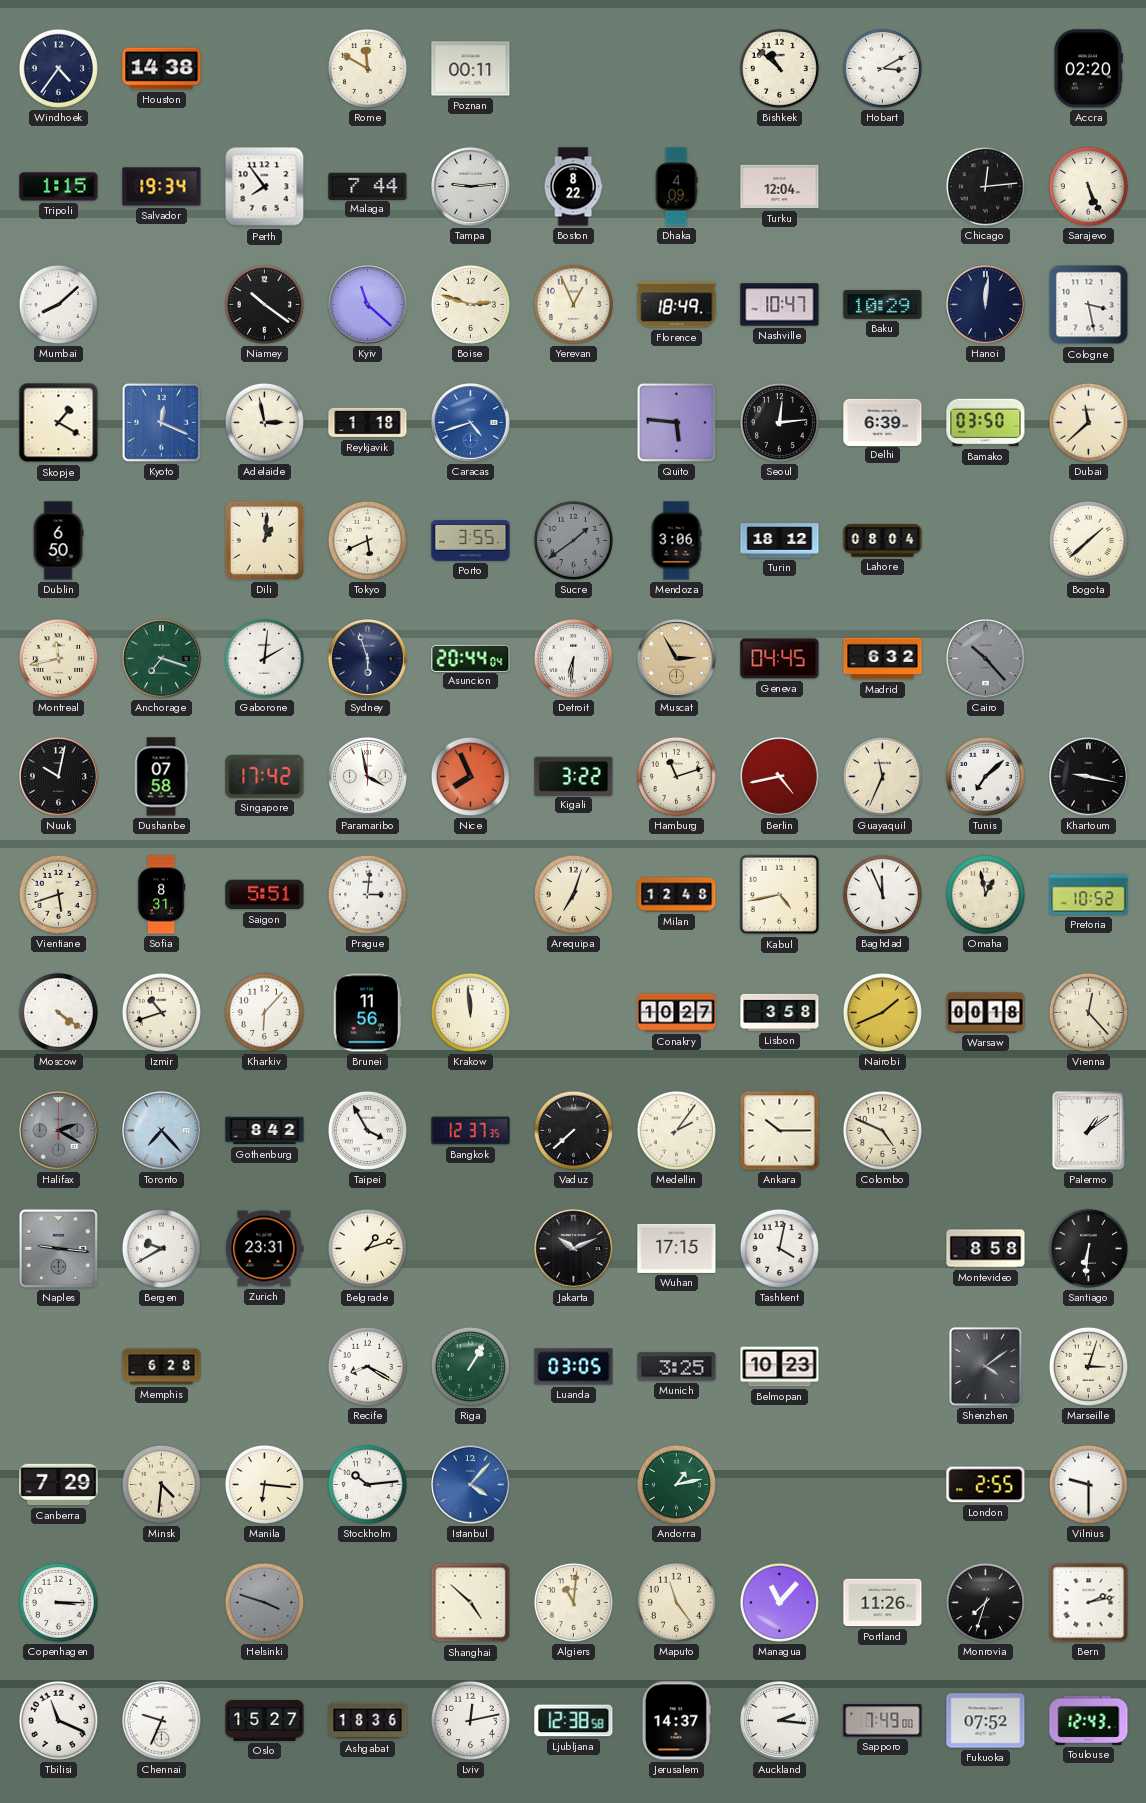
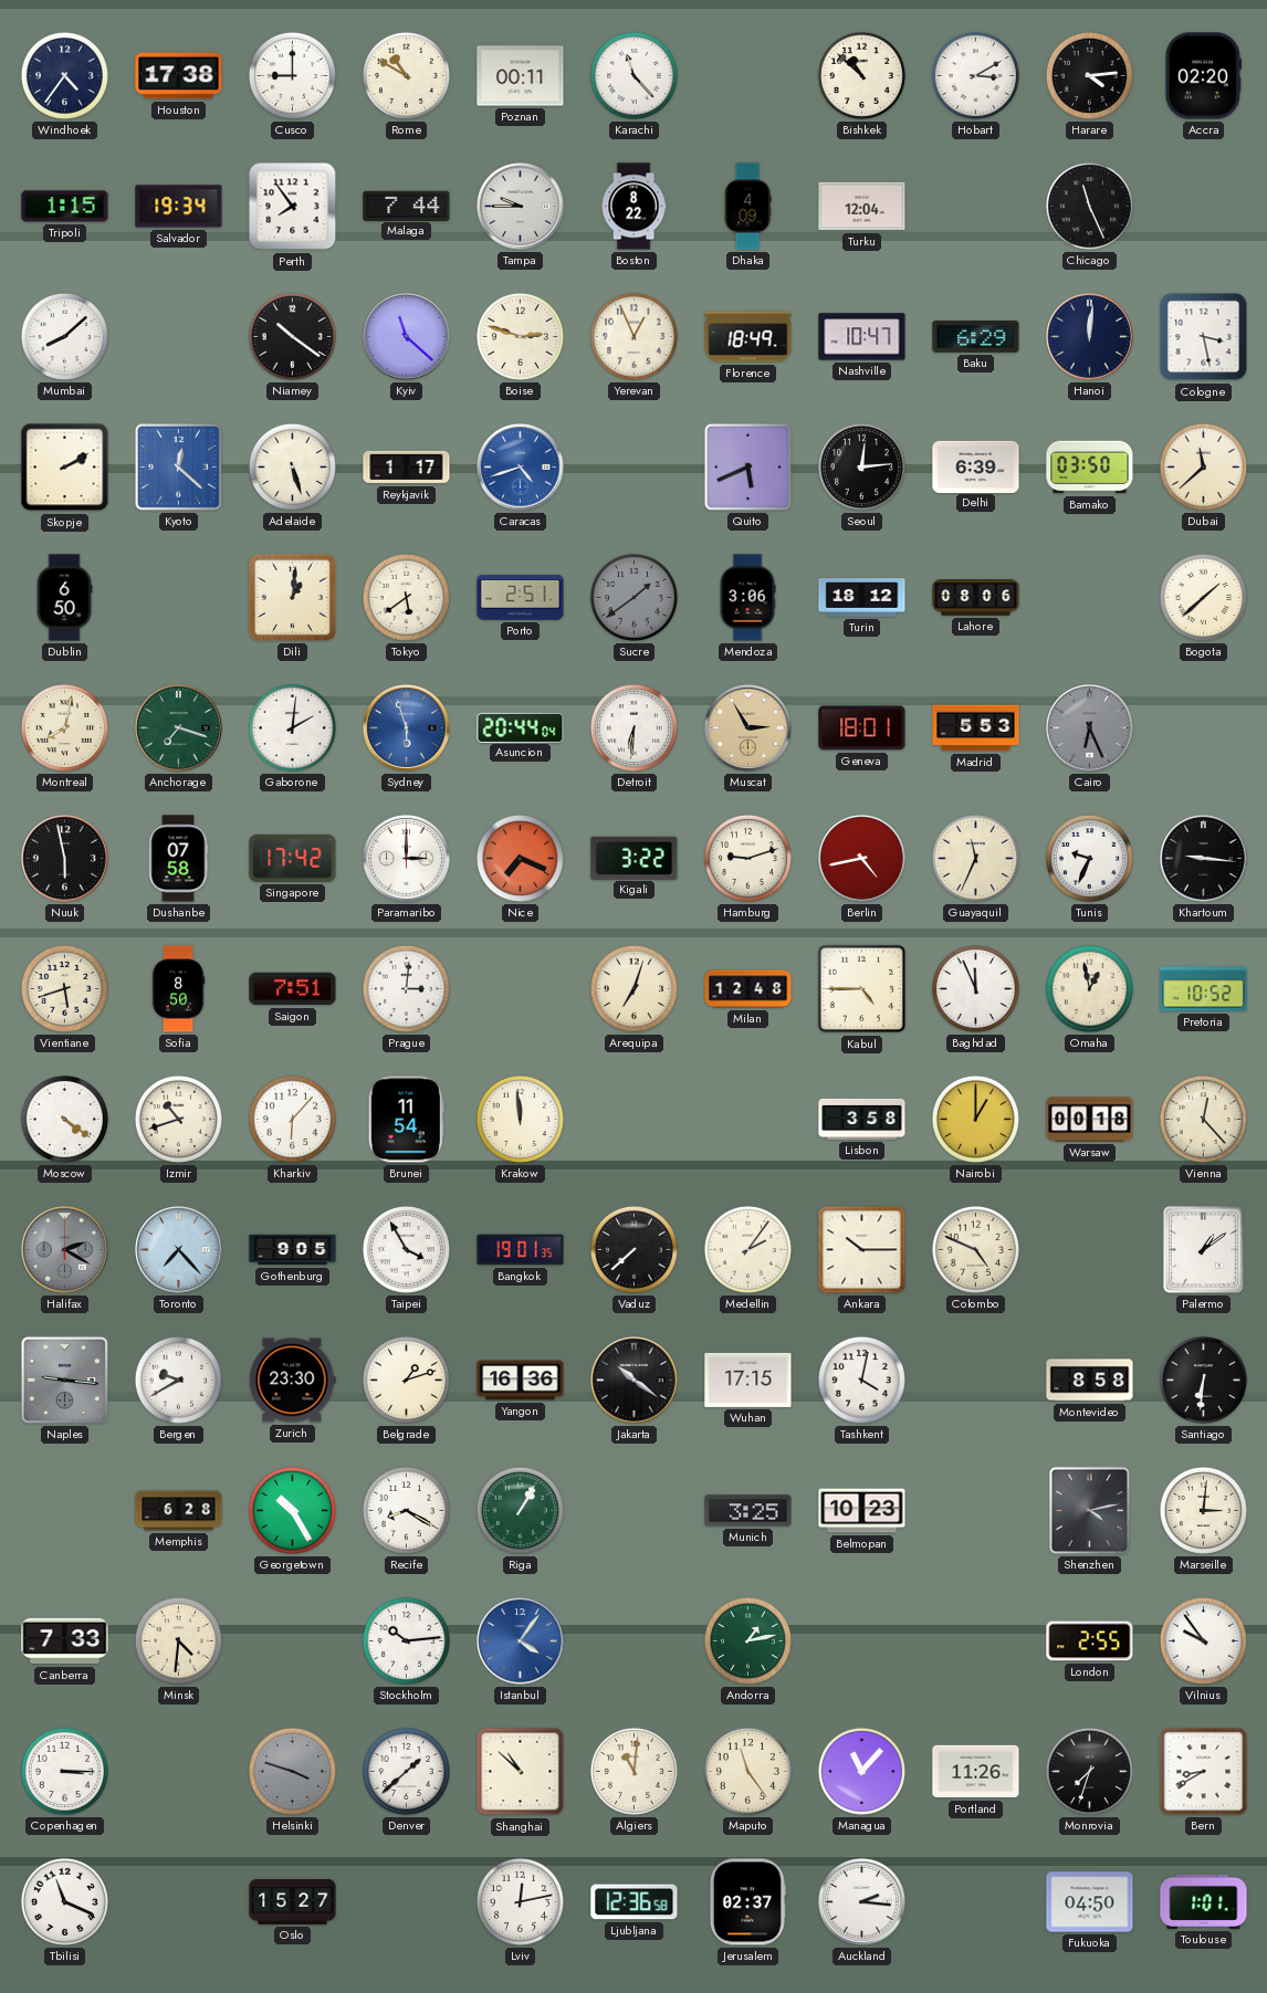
Houston: 14:38 -> 17:38
Cusco: none -> 9:00
Rome: 11:50 -> 10:50
Karachi: none -> 11:23
Harare: none -> 4:14
Tampa: 9:14 -> 9:45
Chicago: 12:14 -> 11:26
Sarajevo: 5:26 -> none
Baku: 10:29 -> 6:29
Skopje: 1:20 -> 2:10
Kyoto: 12:19 -> 12:22
Adelaide: 2:58 -> 5:27
Reykjavik: 1:18 -> 1:17
Quito: 5:46 -> 5:41
Tokyo: 5:41 -> 5:39
Porto: 3:55 -> 2:51
Lahore: 08:04 -> 08:06
Montreal: 11:43 -> 8:02
Sydney dial: navy -> blue
Geneva: 04:45 -> 18:01
Madrid: 6:32 -> 5:53
Cairo: 10:23 -> 6:26
Nuuk: 10:02 -> 5:58
Paramaribo: 3:58 -> 3:00
Nice: 7:56 -> 7:19
Hamburg: 11:12 -> 9:12
Tunis: 7:08 -> 9:34
Khartoum: 9:17 -> 9:16
Sofia: 8:31 -> 8:50
Saigon: 5:51 -> 7:51
Kabul: 4:43 -> 4:45
Brunei: 11:56 -> 11:54
Conakry: 10:27 -> none
Nairobi: 1:41 -> 1:00
Gothenburg: 8:42 -> 9:05
Bangkok: 12:37 -> 19:01
Zurich: 23:31 -> 23:30
Yangon: none -> 16:36
Jakarta: 10:11 -> 10:21
Georgetown: none -> 10:25
Luanda: 03:05 -> none
Shenzhen: 4:09 -> 4:13
Marseille: 3:03 -> 3:01
Canberra: 7:29 -> 7:33
Manila: 6:16 -> none
Istanbul: 4:07 -> 4:06
Vilnius: 9:30 -> 9:54
Denver: none -> 1:38
Shanghai: 4:52 -> 10:52
Bern: 2:13 -> 8:40
Chennai: 9:34 -> none
Ashgabat: 18:36 -> none
Ljubljana: 12:38 -> 12:36
Jerusalem: 14:37 -> 02:37
Sapporo: 7:49 -> none
Fukuoka: 07:52 -> 04:50
Toulouse: 12:43 -> 1:01
